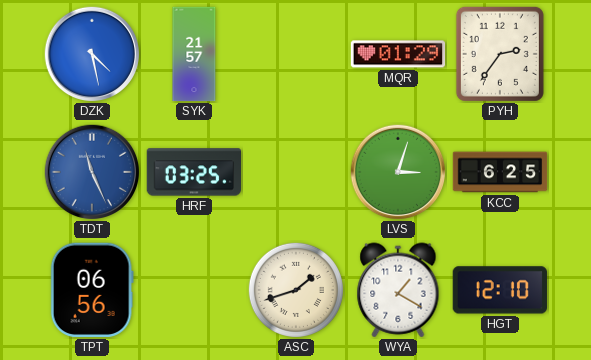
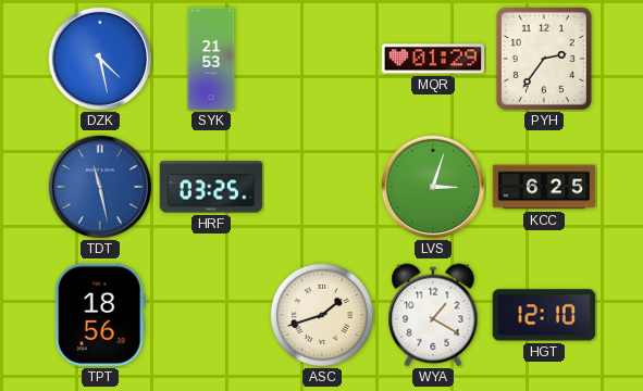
SYK: 21:57 -> 21:53
TDT: 11:26 -> 11:28
TPT: 06:56 -> 18:56
